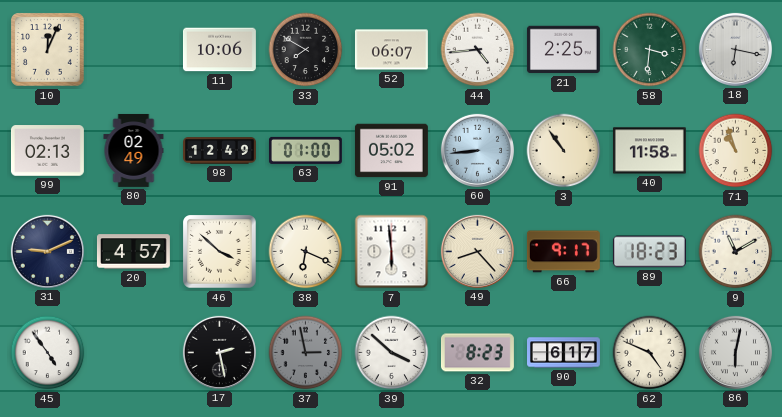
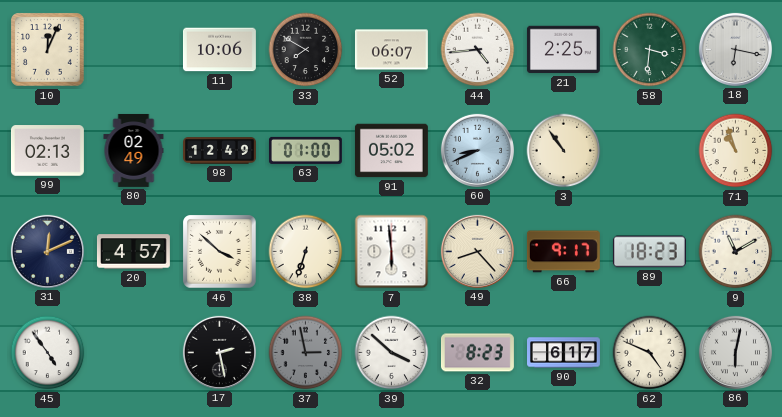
60: 8:44 -> 8:41
40: 11:58 -> none
31: 9:11 -> 12:11
38: 6:19 -> 6:33
